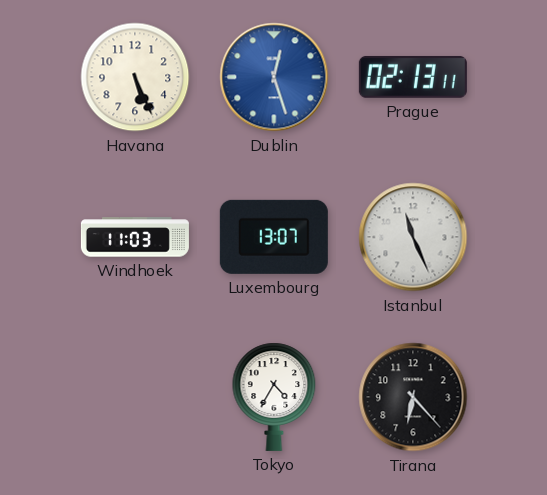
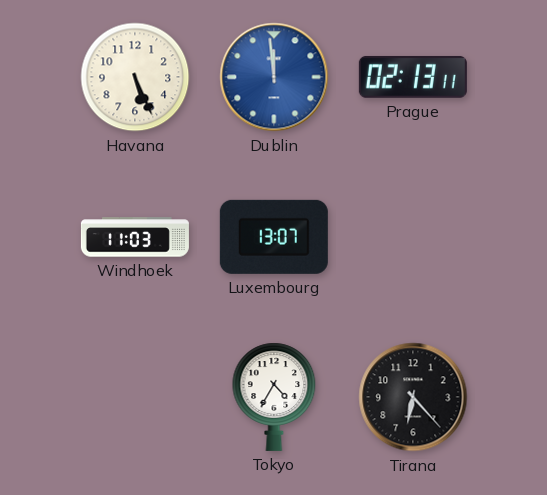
Dublin: 12:27 -> 11:59
Istanbul: 11:26 -> none
